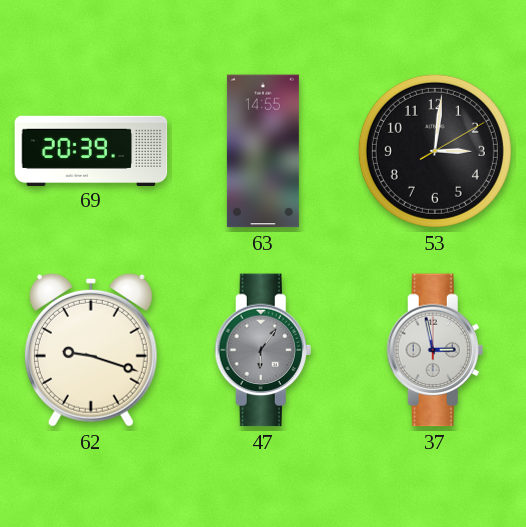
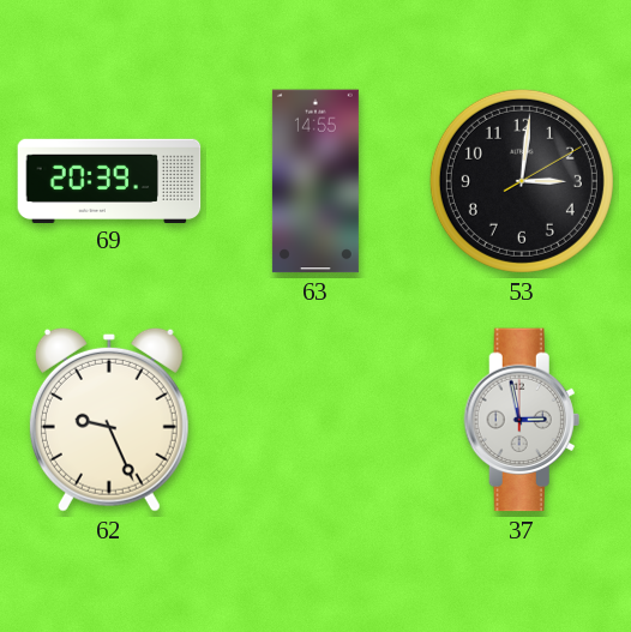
62: 9:18 -> 9:26
47: 6:06 -> none
